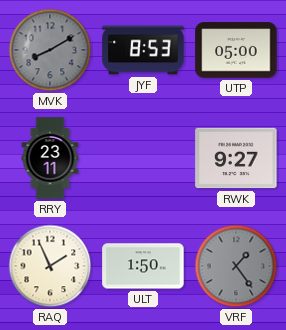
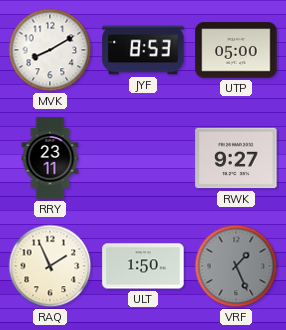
MVK dial: grey -> white
VRF: 1:24 -> 1:26
